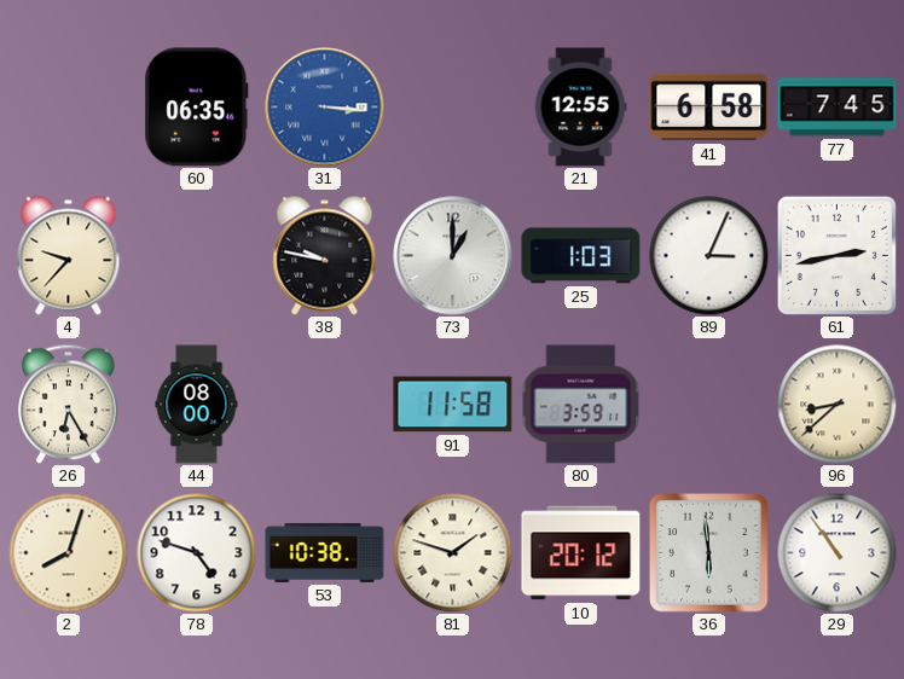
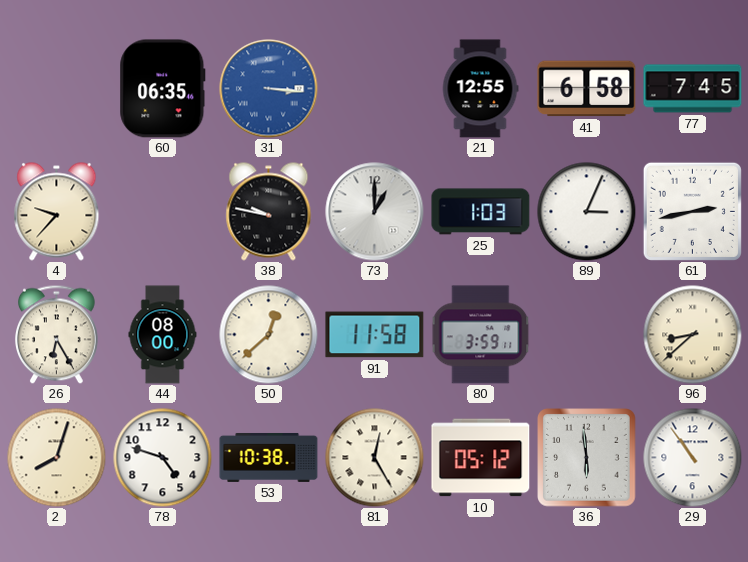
50: none -> 12:38
81: 1:48 -> 12:25
10: 20:12 -> 05:12
